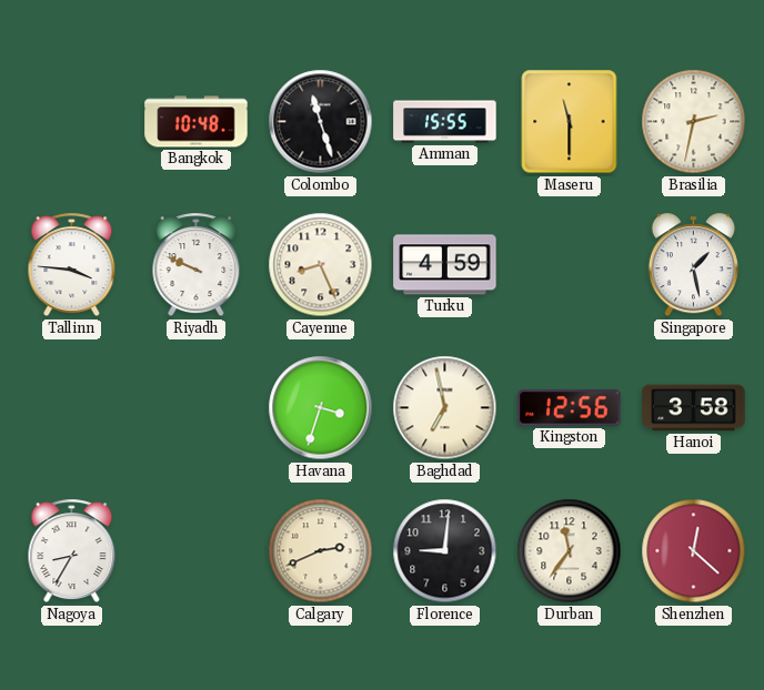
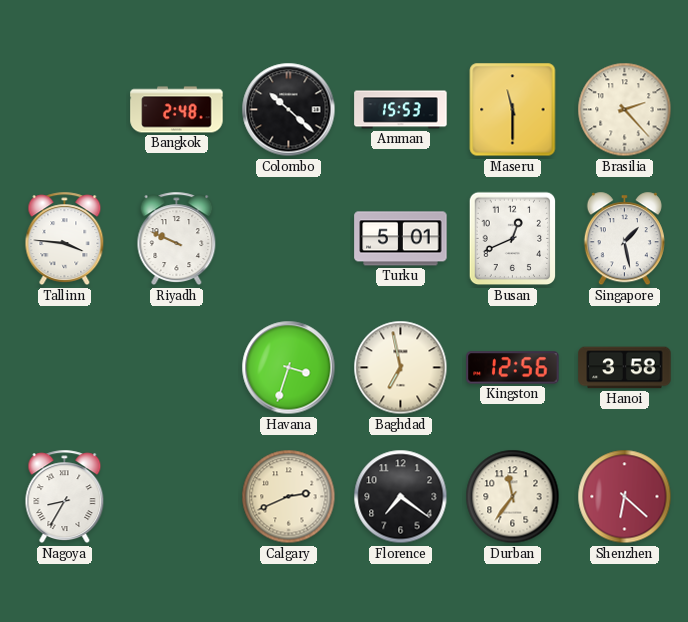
Bangkok: 10:48 -> 2:48
Colombo: 11:27 -> 10:22
Amman: 15:55 -> 15:53
Brasilia: 2:32 -> 2:23
Cayenne: 8:26 -> none
Turku: 4:59 -> 5:01
Busan: none -> 12:41
Florence: 9:01 -> 7:21
Shenzhen: 12:22 -> 6:22
